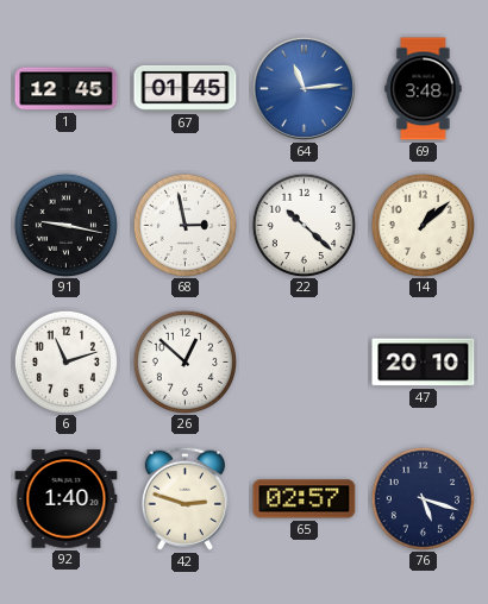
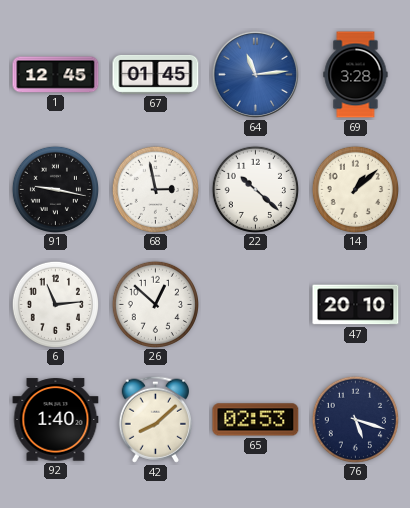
69: 3:48 -> 3:28
6: 11:12 -> 11:14
42: 2:48 -> 8:08
65: 02:57 -> 02:53
